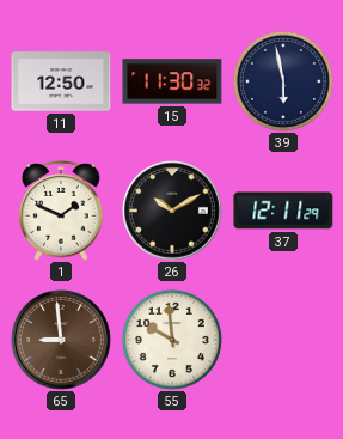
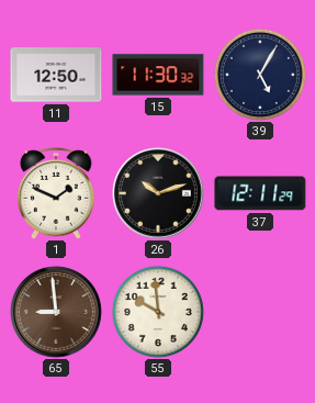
39: 5:58 -> 5:05
26: 10:10 -> 10:12
